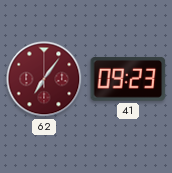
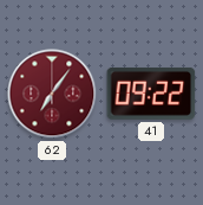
41: 09:23 -> 09:22
